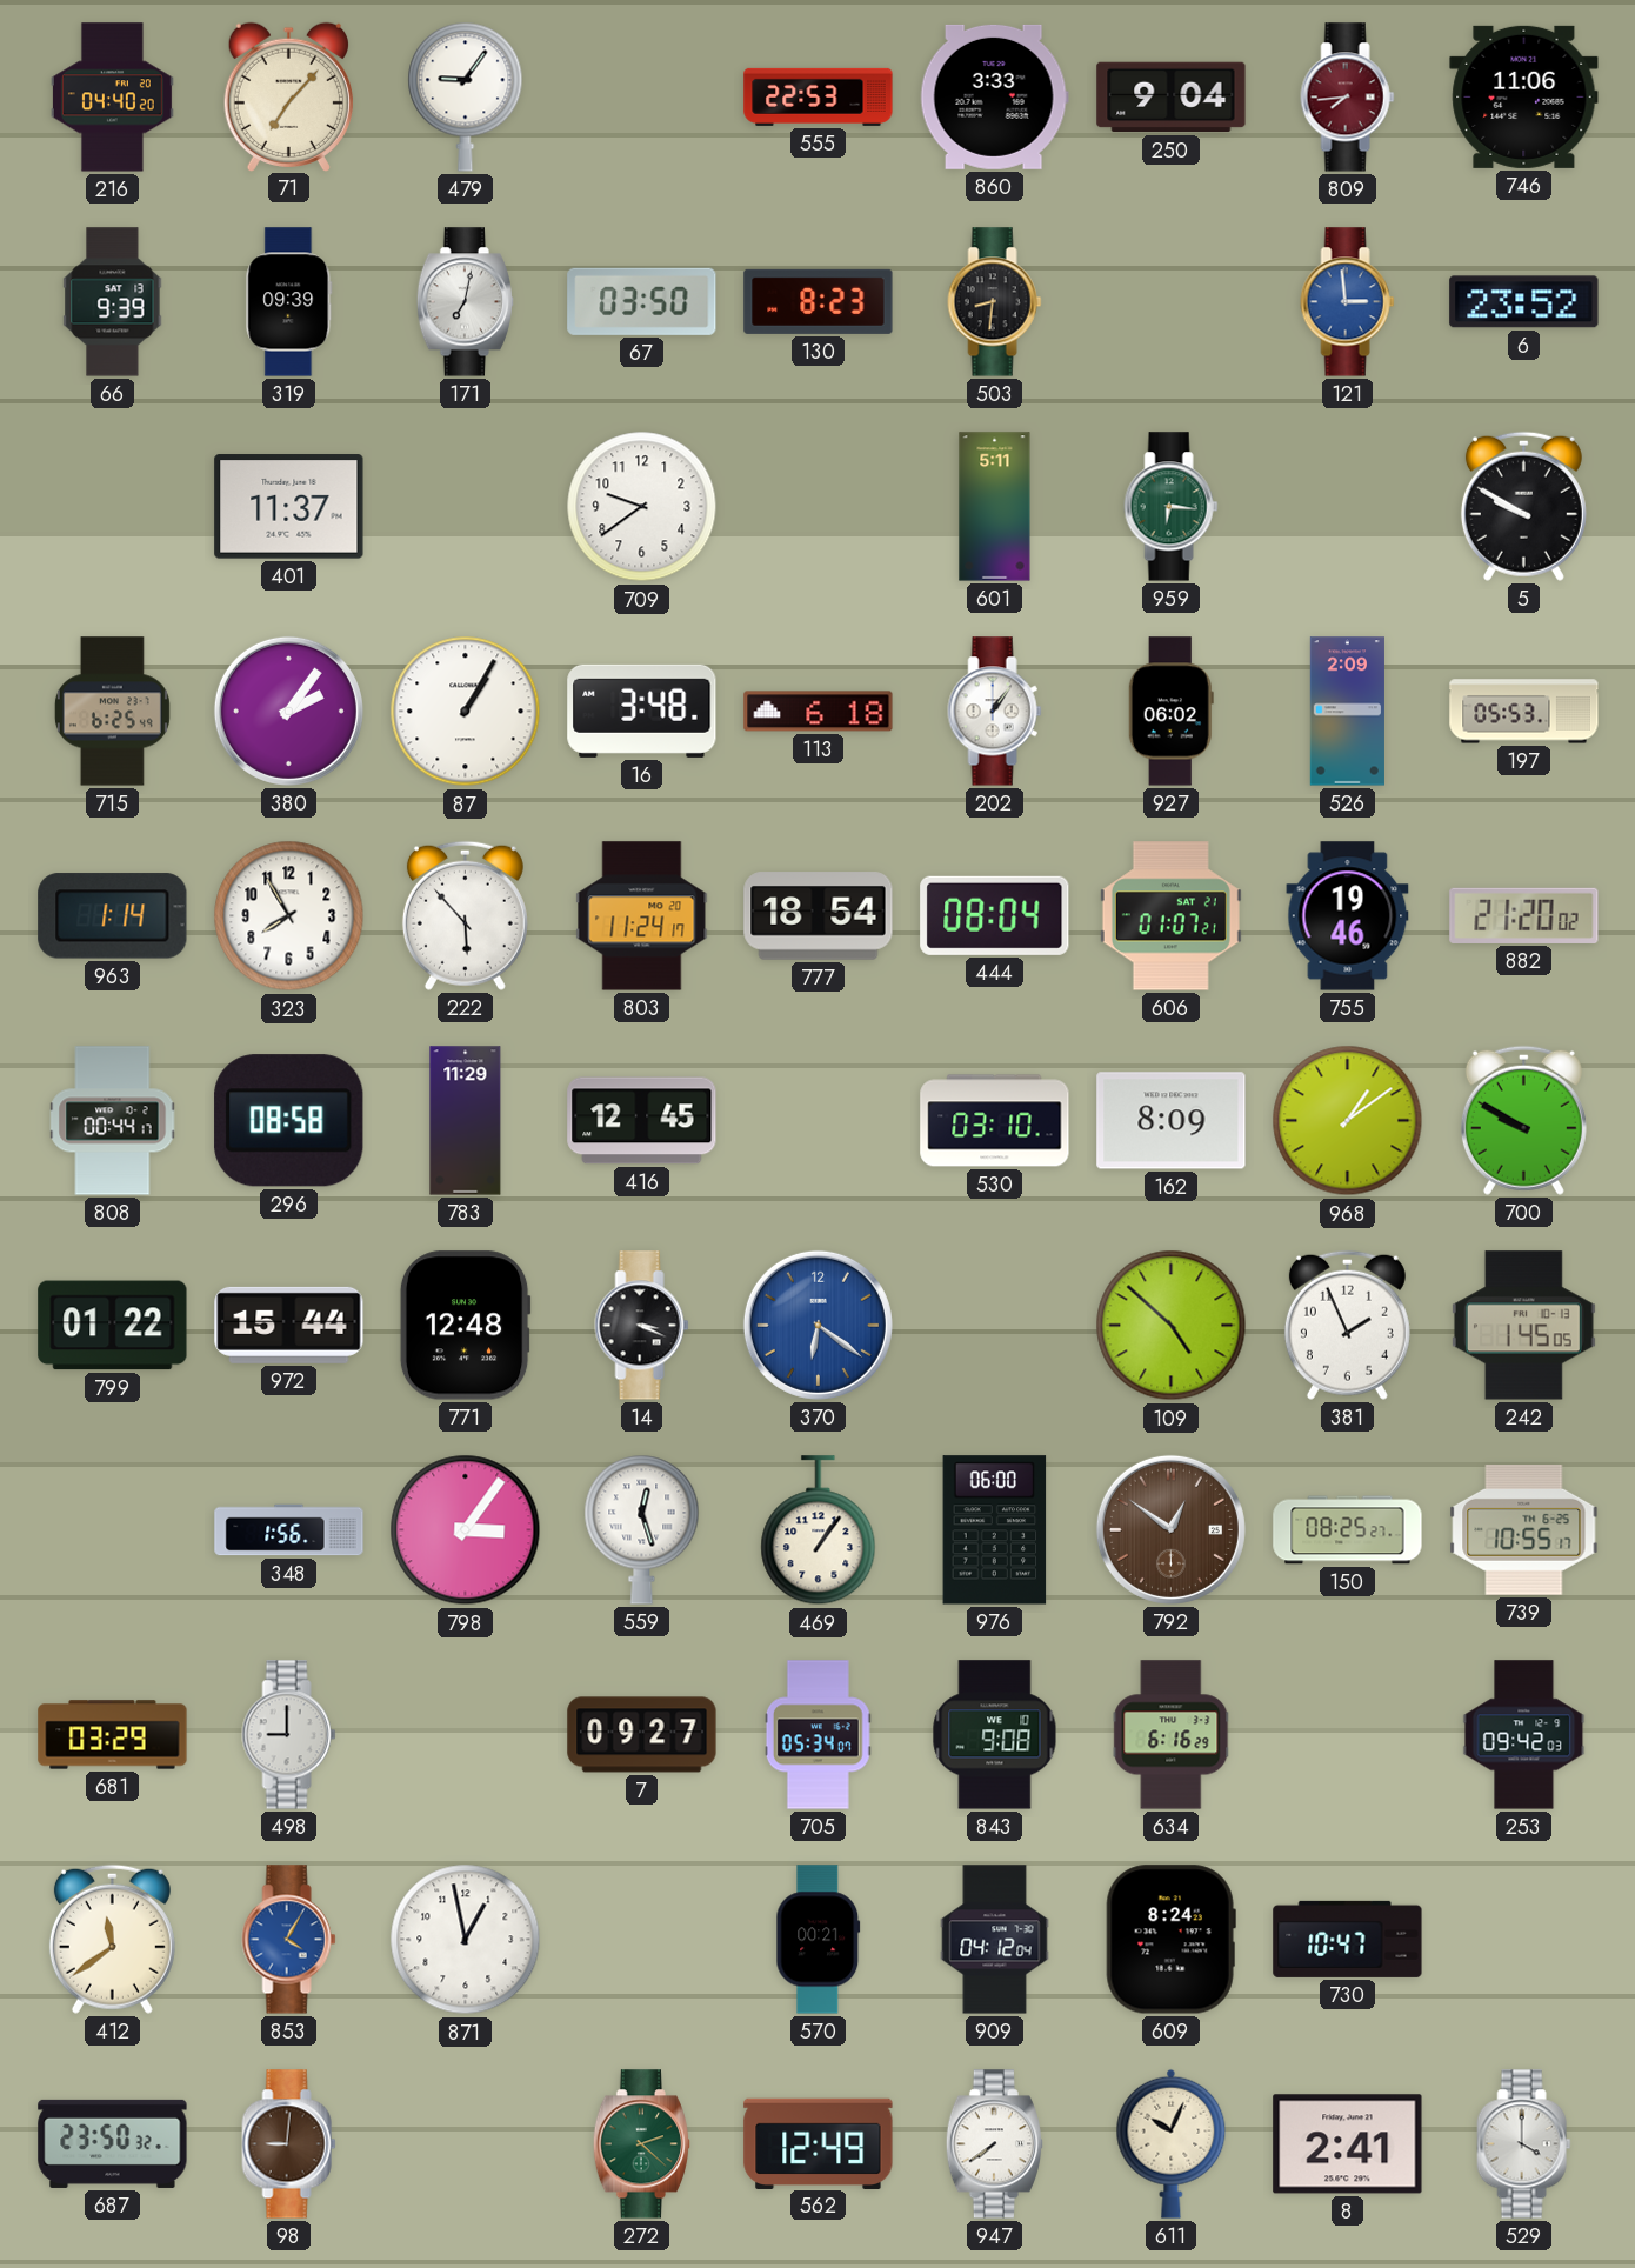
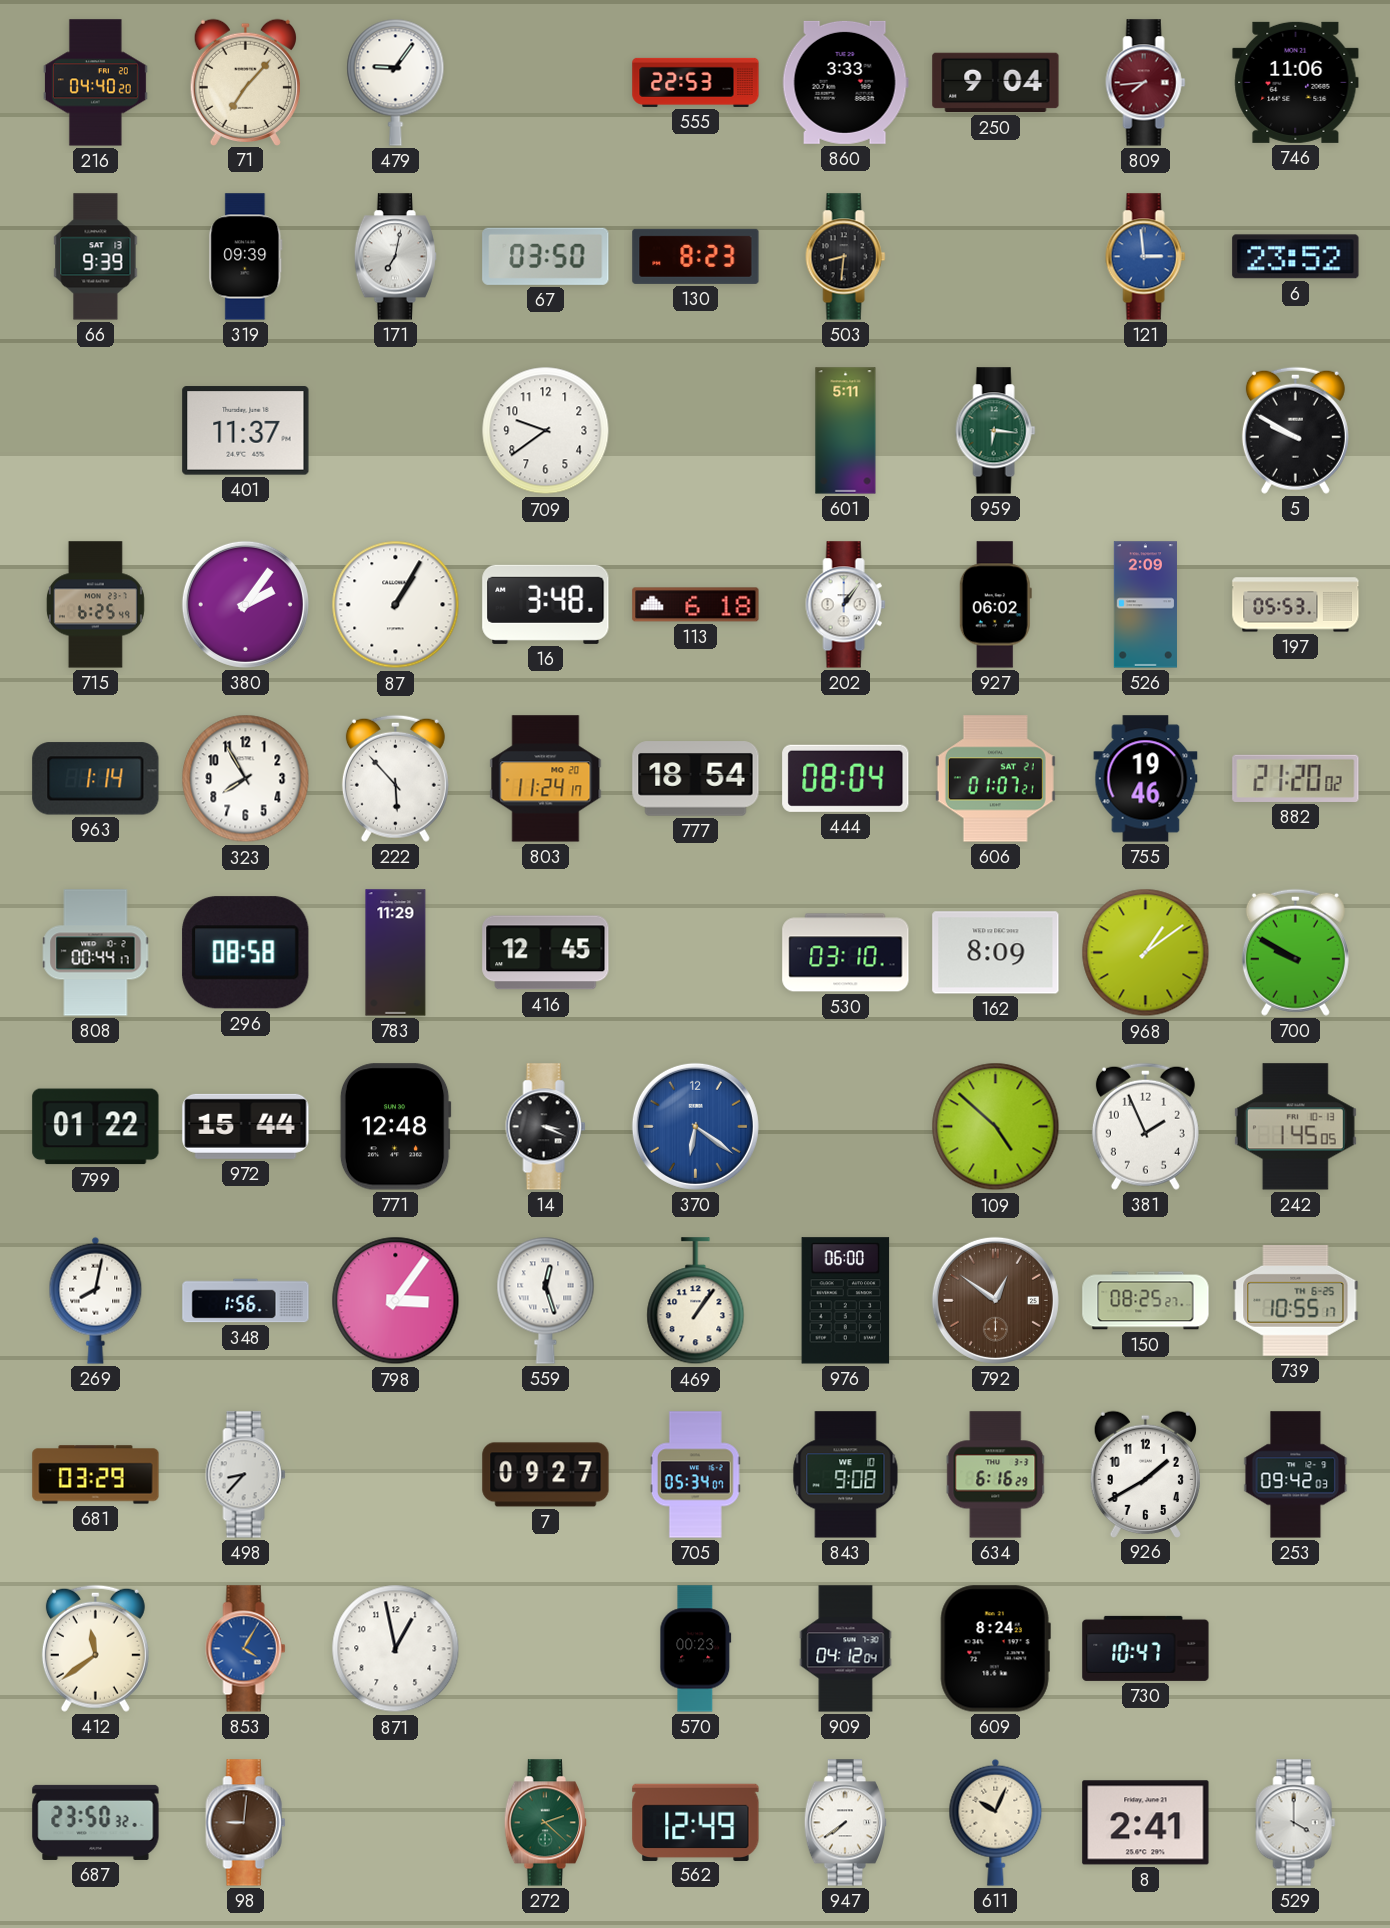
269: none -> 8:02
498: 9:00 -> 8:37
926: none -> 1:40
570: 00:21 -> 00:23
